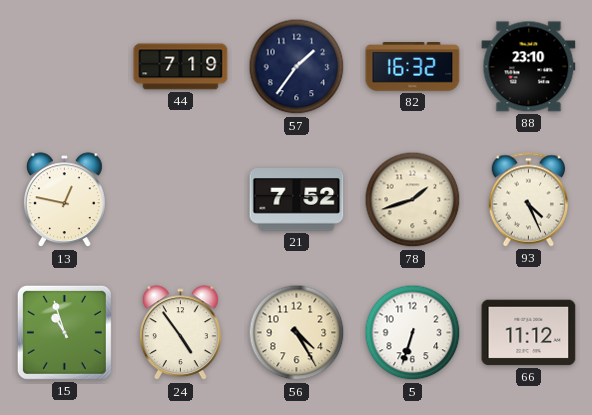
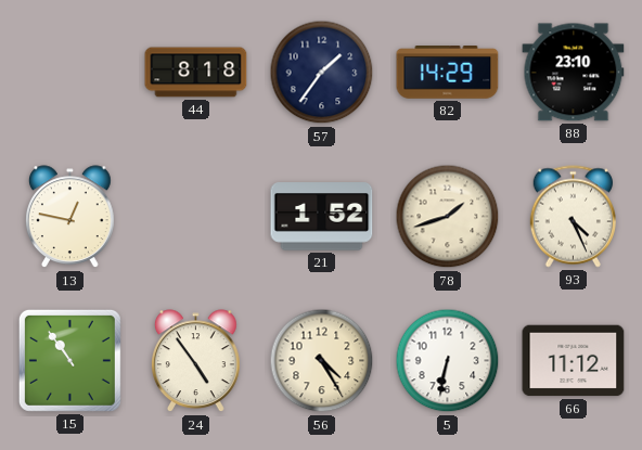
44: 7:19 -> 8:18
82: 16:32 -> 14:29
21: 7:52 -> 1:52
15: 10:57 -> 10:54
5: 6:33 -> 6:32
